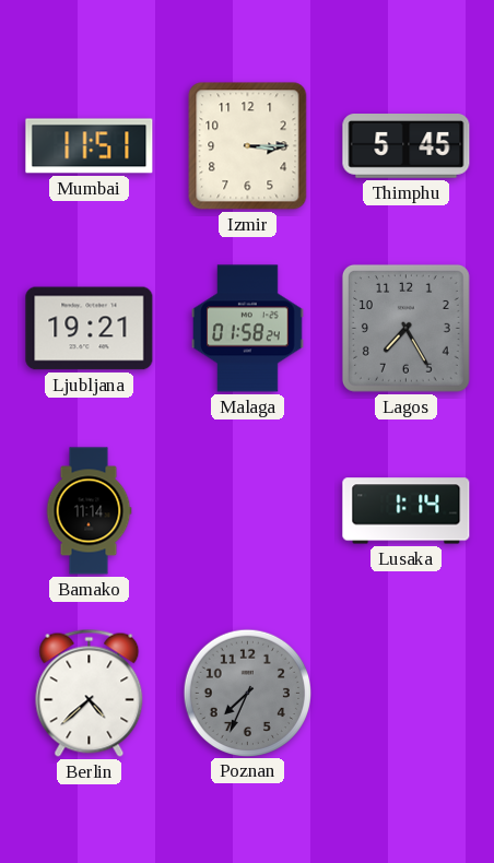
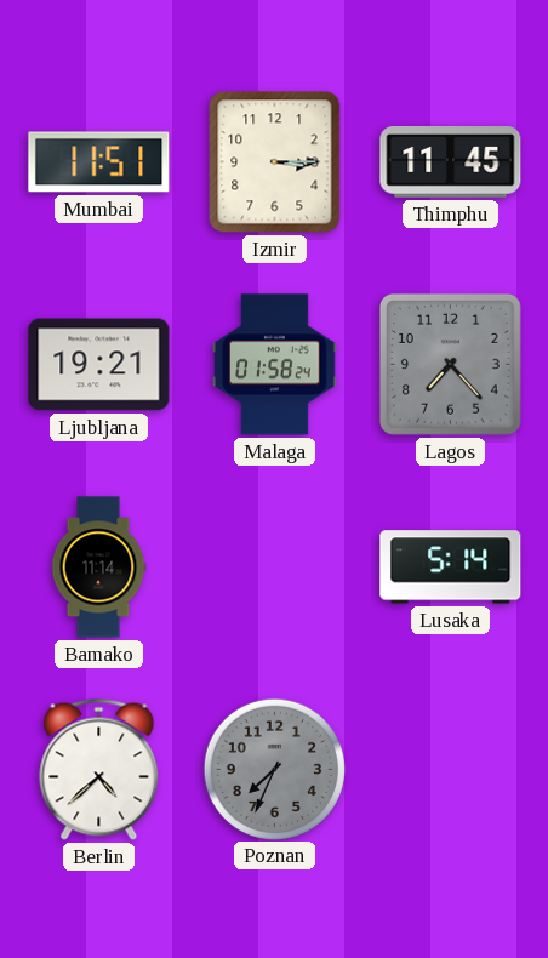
Thimphu: 5:45 -> 11:45
Lagos: 7:25 -> 7:23
Lusaka: 1:14 -> 5:14
